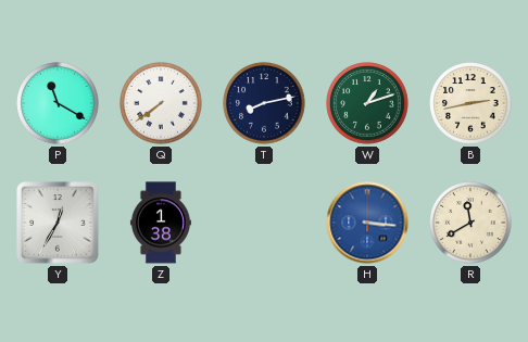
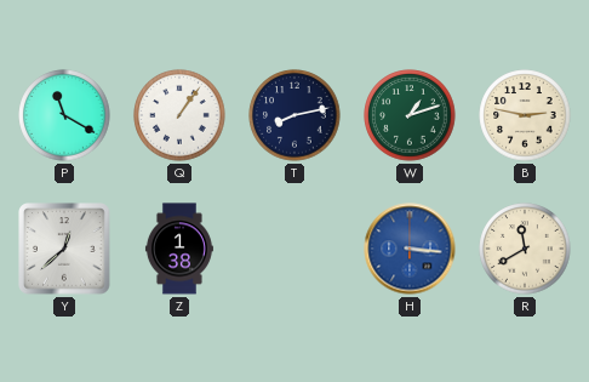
Q: 7:39 -> 1:06
B: 2:43 -> 2:47
Y: 12:35 -> 12:38
